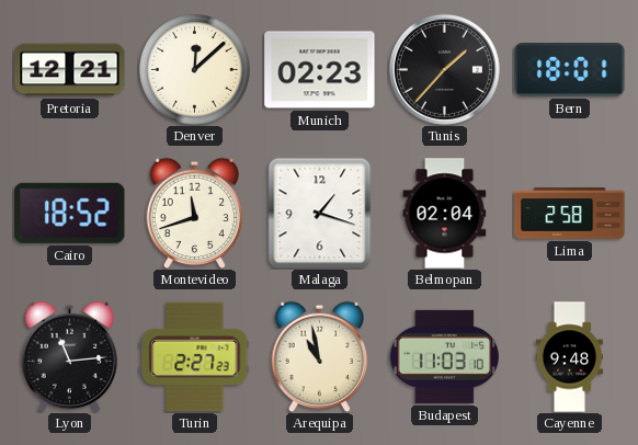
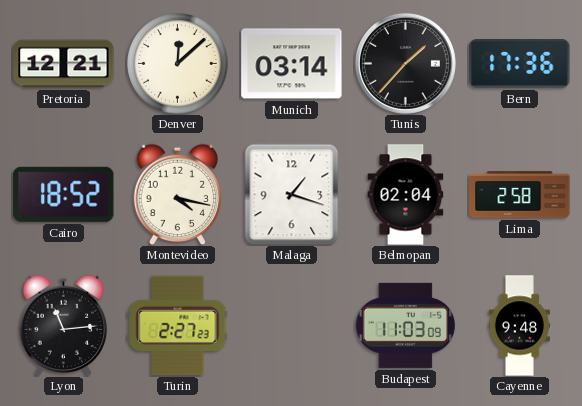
Munich: 02:23 -> 03:14
Bern: 18:01 -> 17:36
Montevideo: 11:42 -> 4:17
Arequipa: 10:58 -> none
Budapest: 11:03:10 -> 11:03:09
